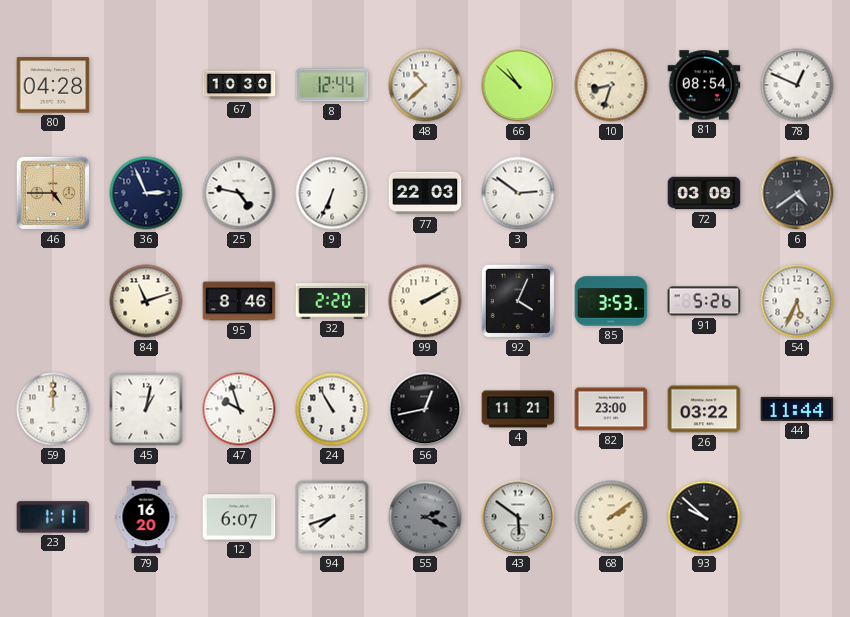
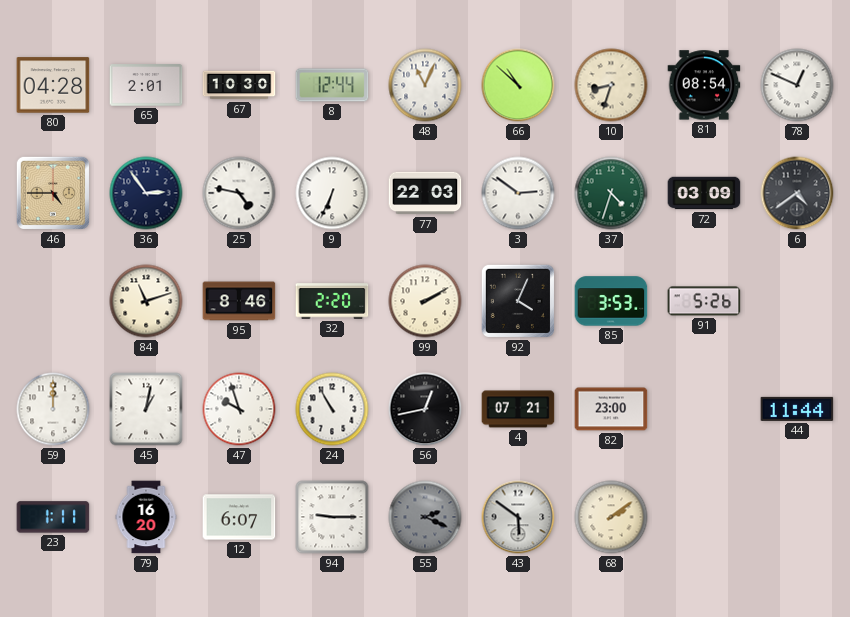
65: none -> 2:01
48: 10:38 -> 11:04
36: 2:56 -> 2:54
37: none -> 4:33
54: 5:34 -> none
4: 11:21 -> 07:21
26: 03:22 -> none
94: 7:42 -> 9:15
93: 9:52 -> none
